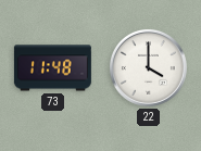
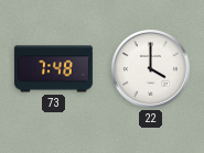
73: 11:48 -> 7:48
